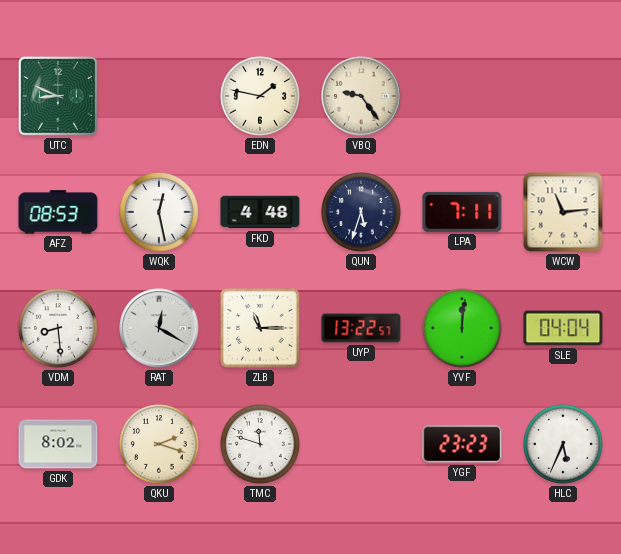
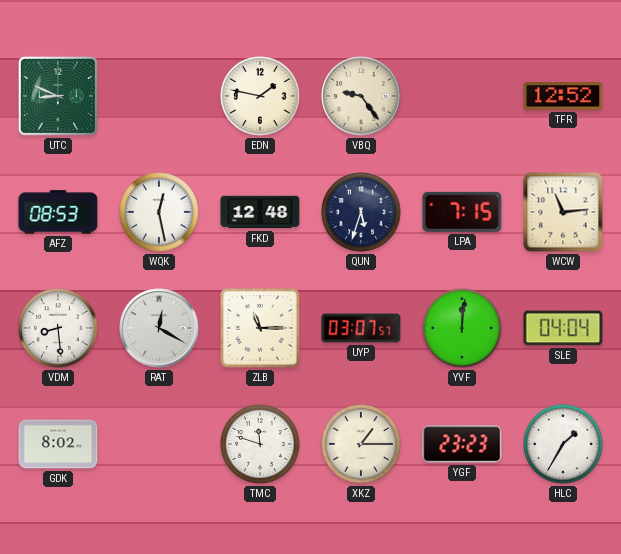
TFR: none -> 12:52
FKD: 4:48 -> 12:48
LPA: 7:11 -> 7:15
UYP: 13:22 -> 03:07
QKU: 2:18 -> none
XKZ: none -> 1:15
HLC: 5:34 -> 1:35
